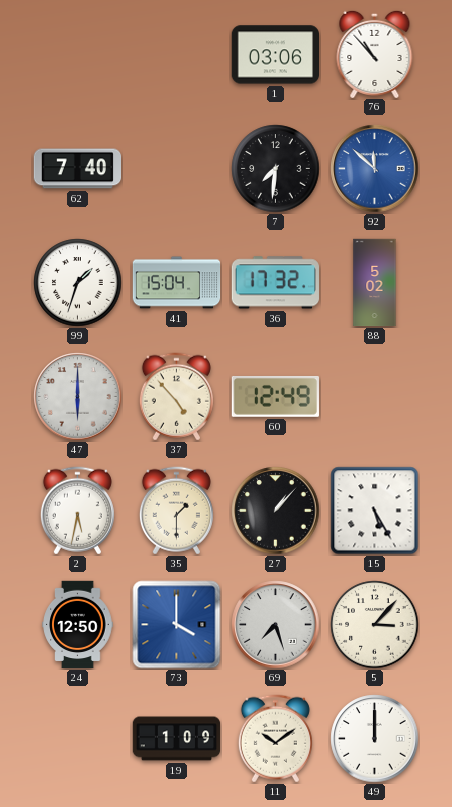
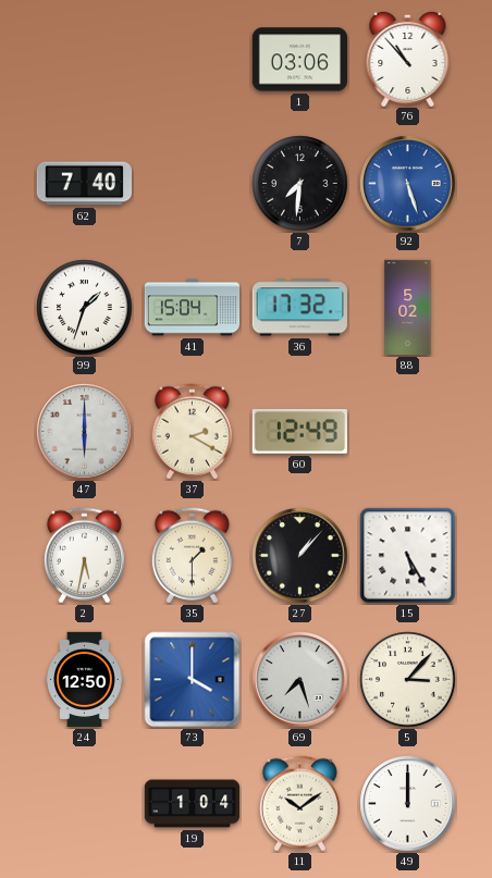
92: 11:52 -> 5:27
37: 4:53 -> 2:20
19: 1:09 -> 1:04
